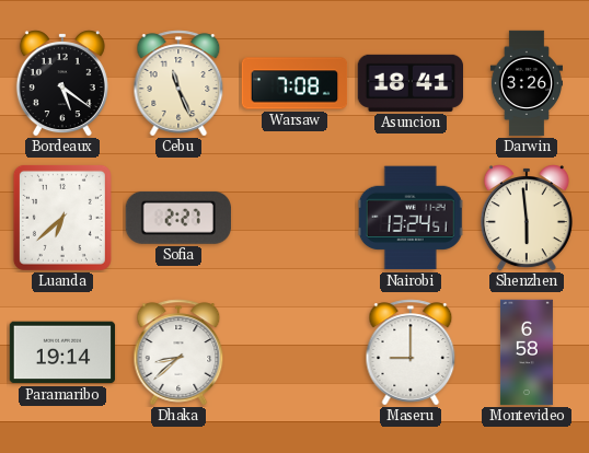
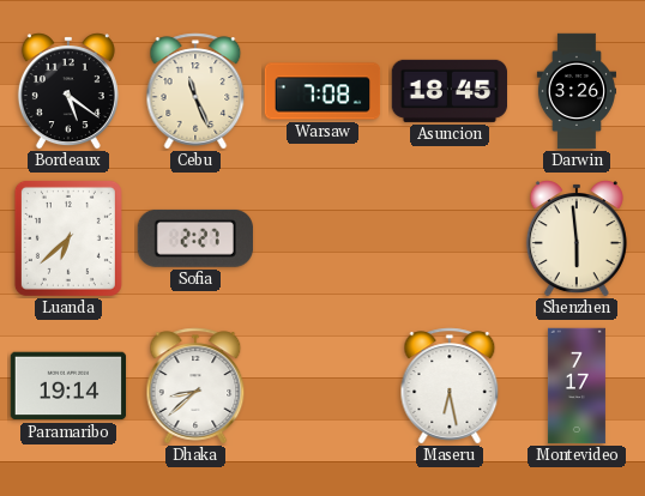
Asuncion: 18:41 -> 18:45
Nairobi: 13:24 -> none
Maseru: 9:00 -> 6:28
Montevideo: 6:58 -> 7:17
